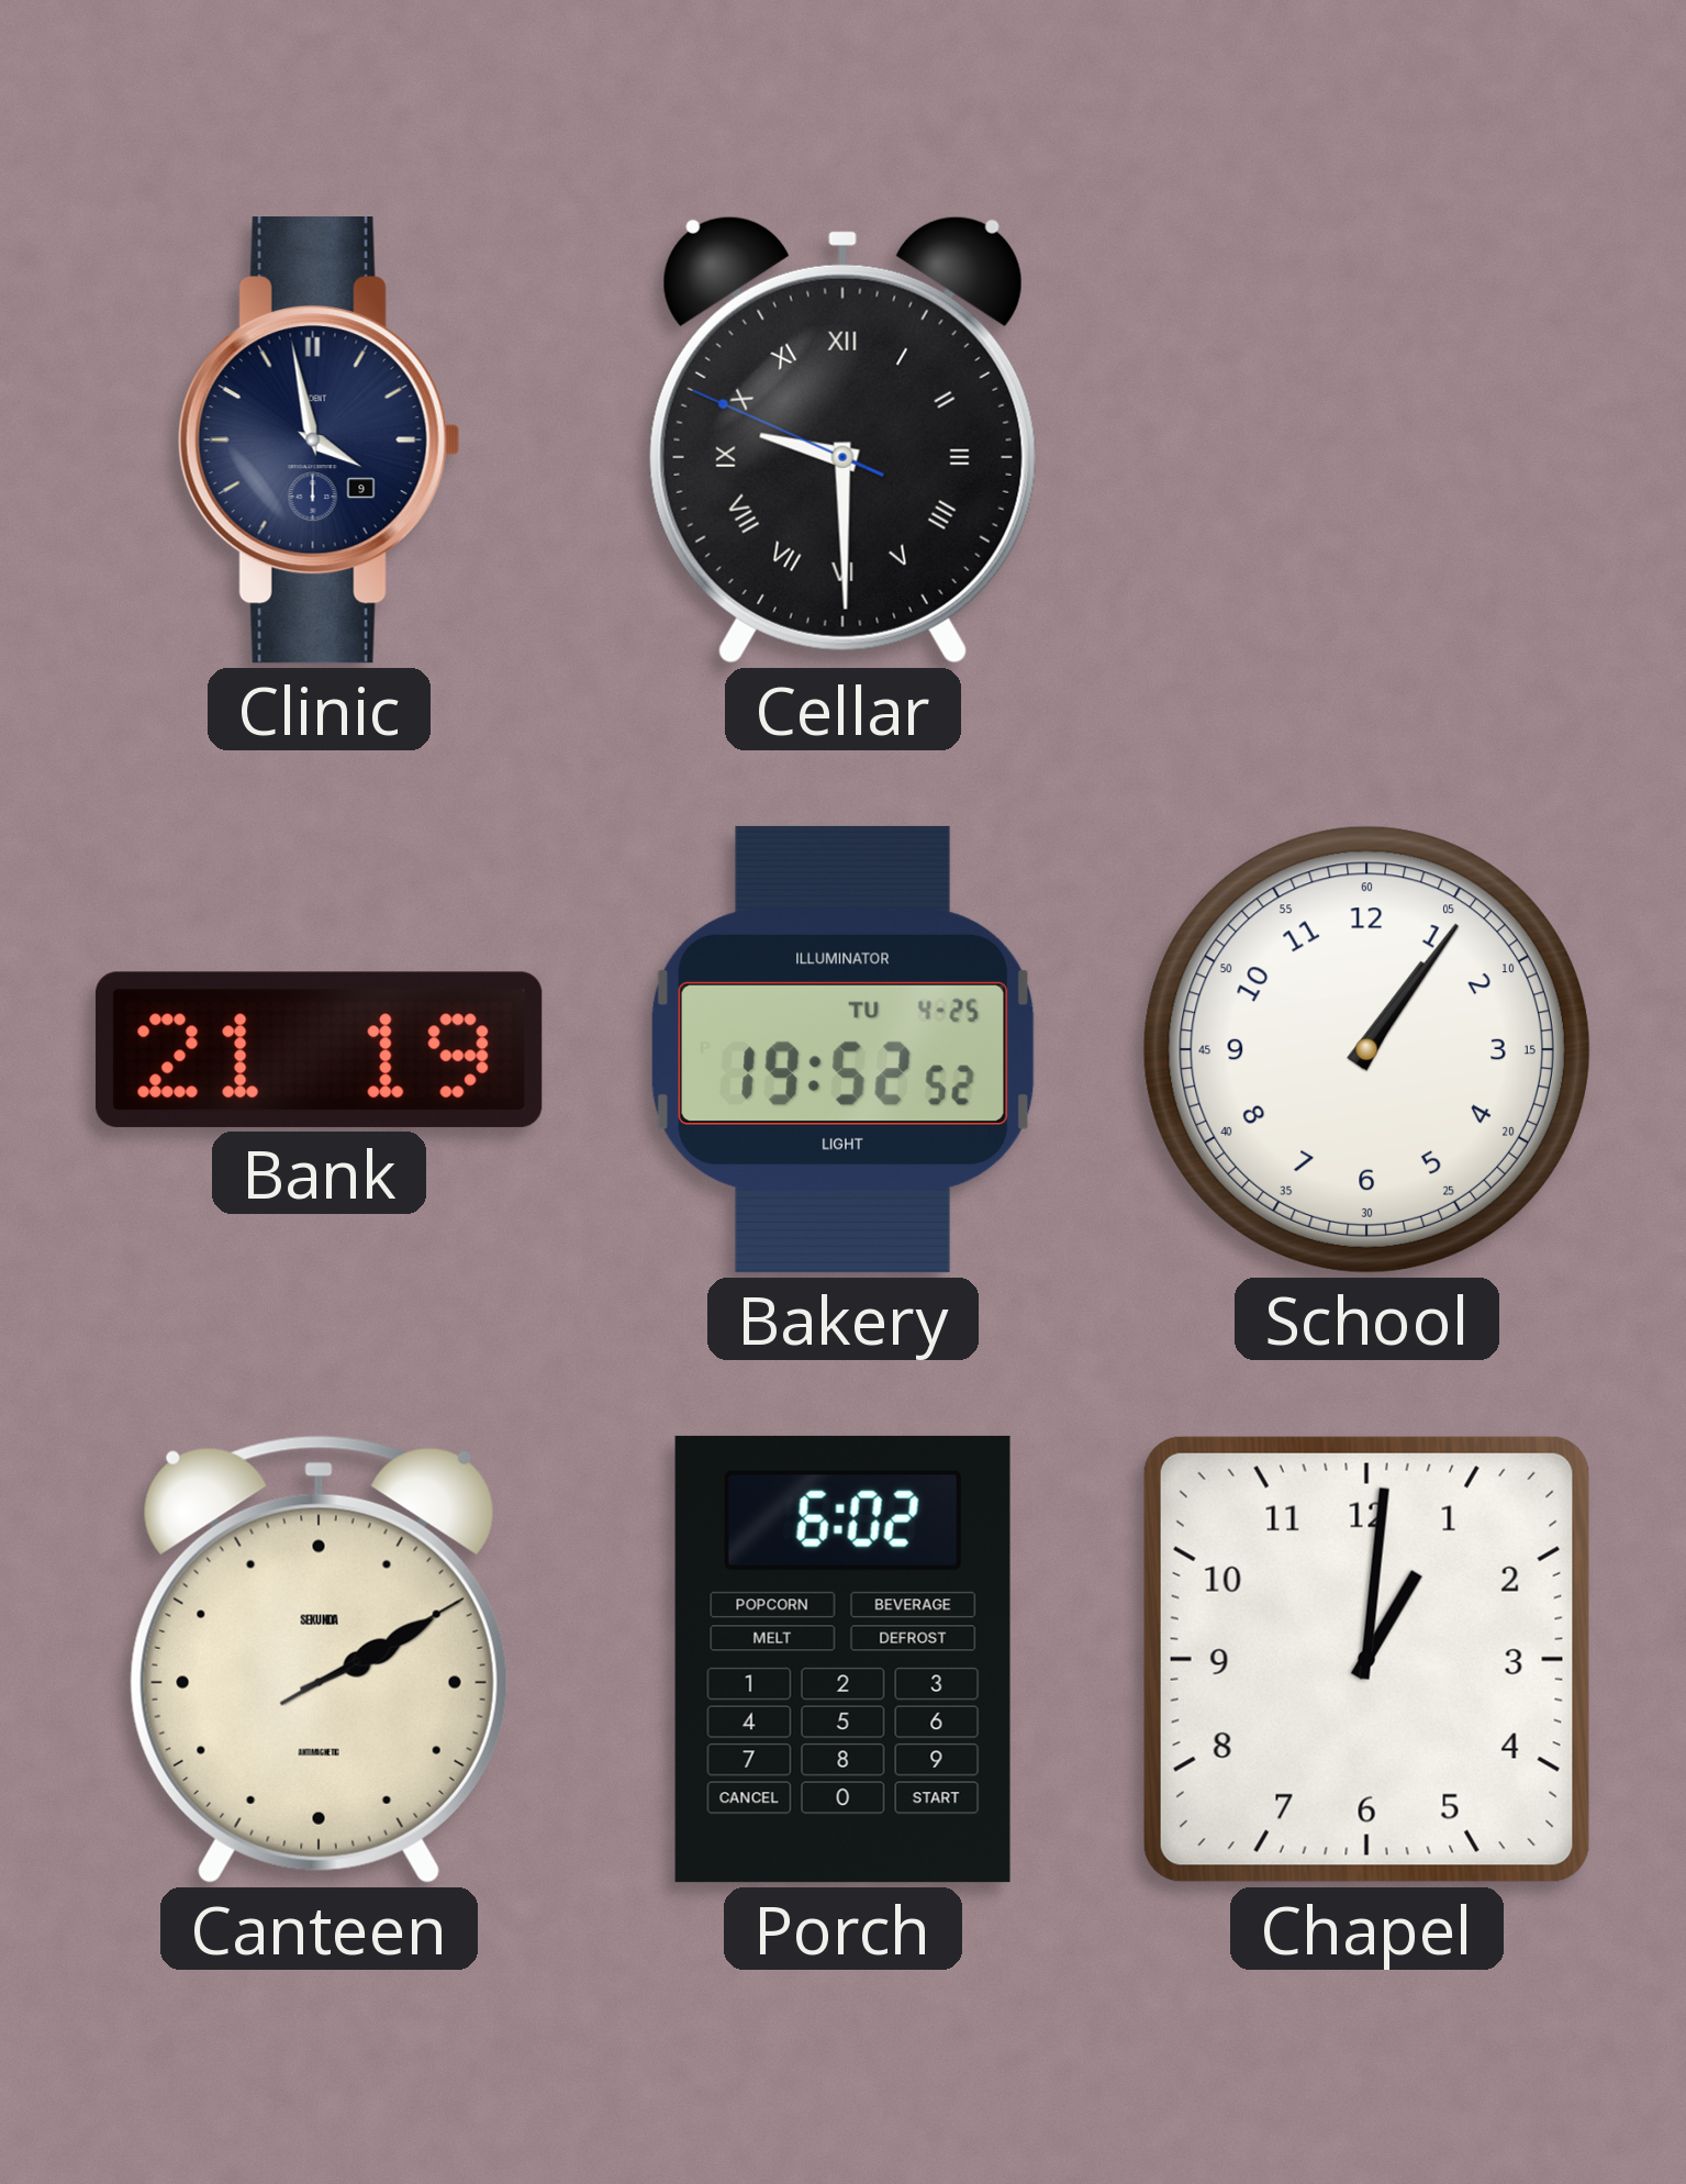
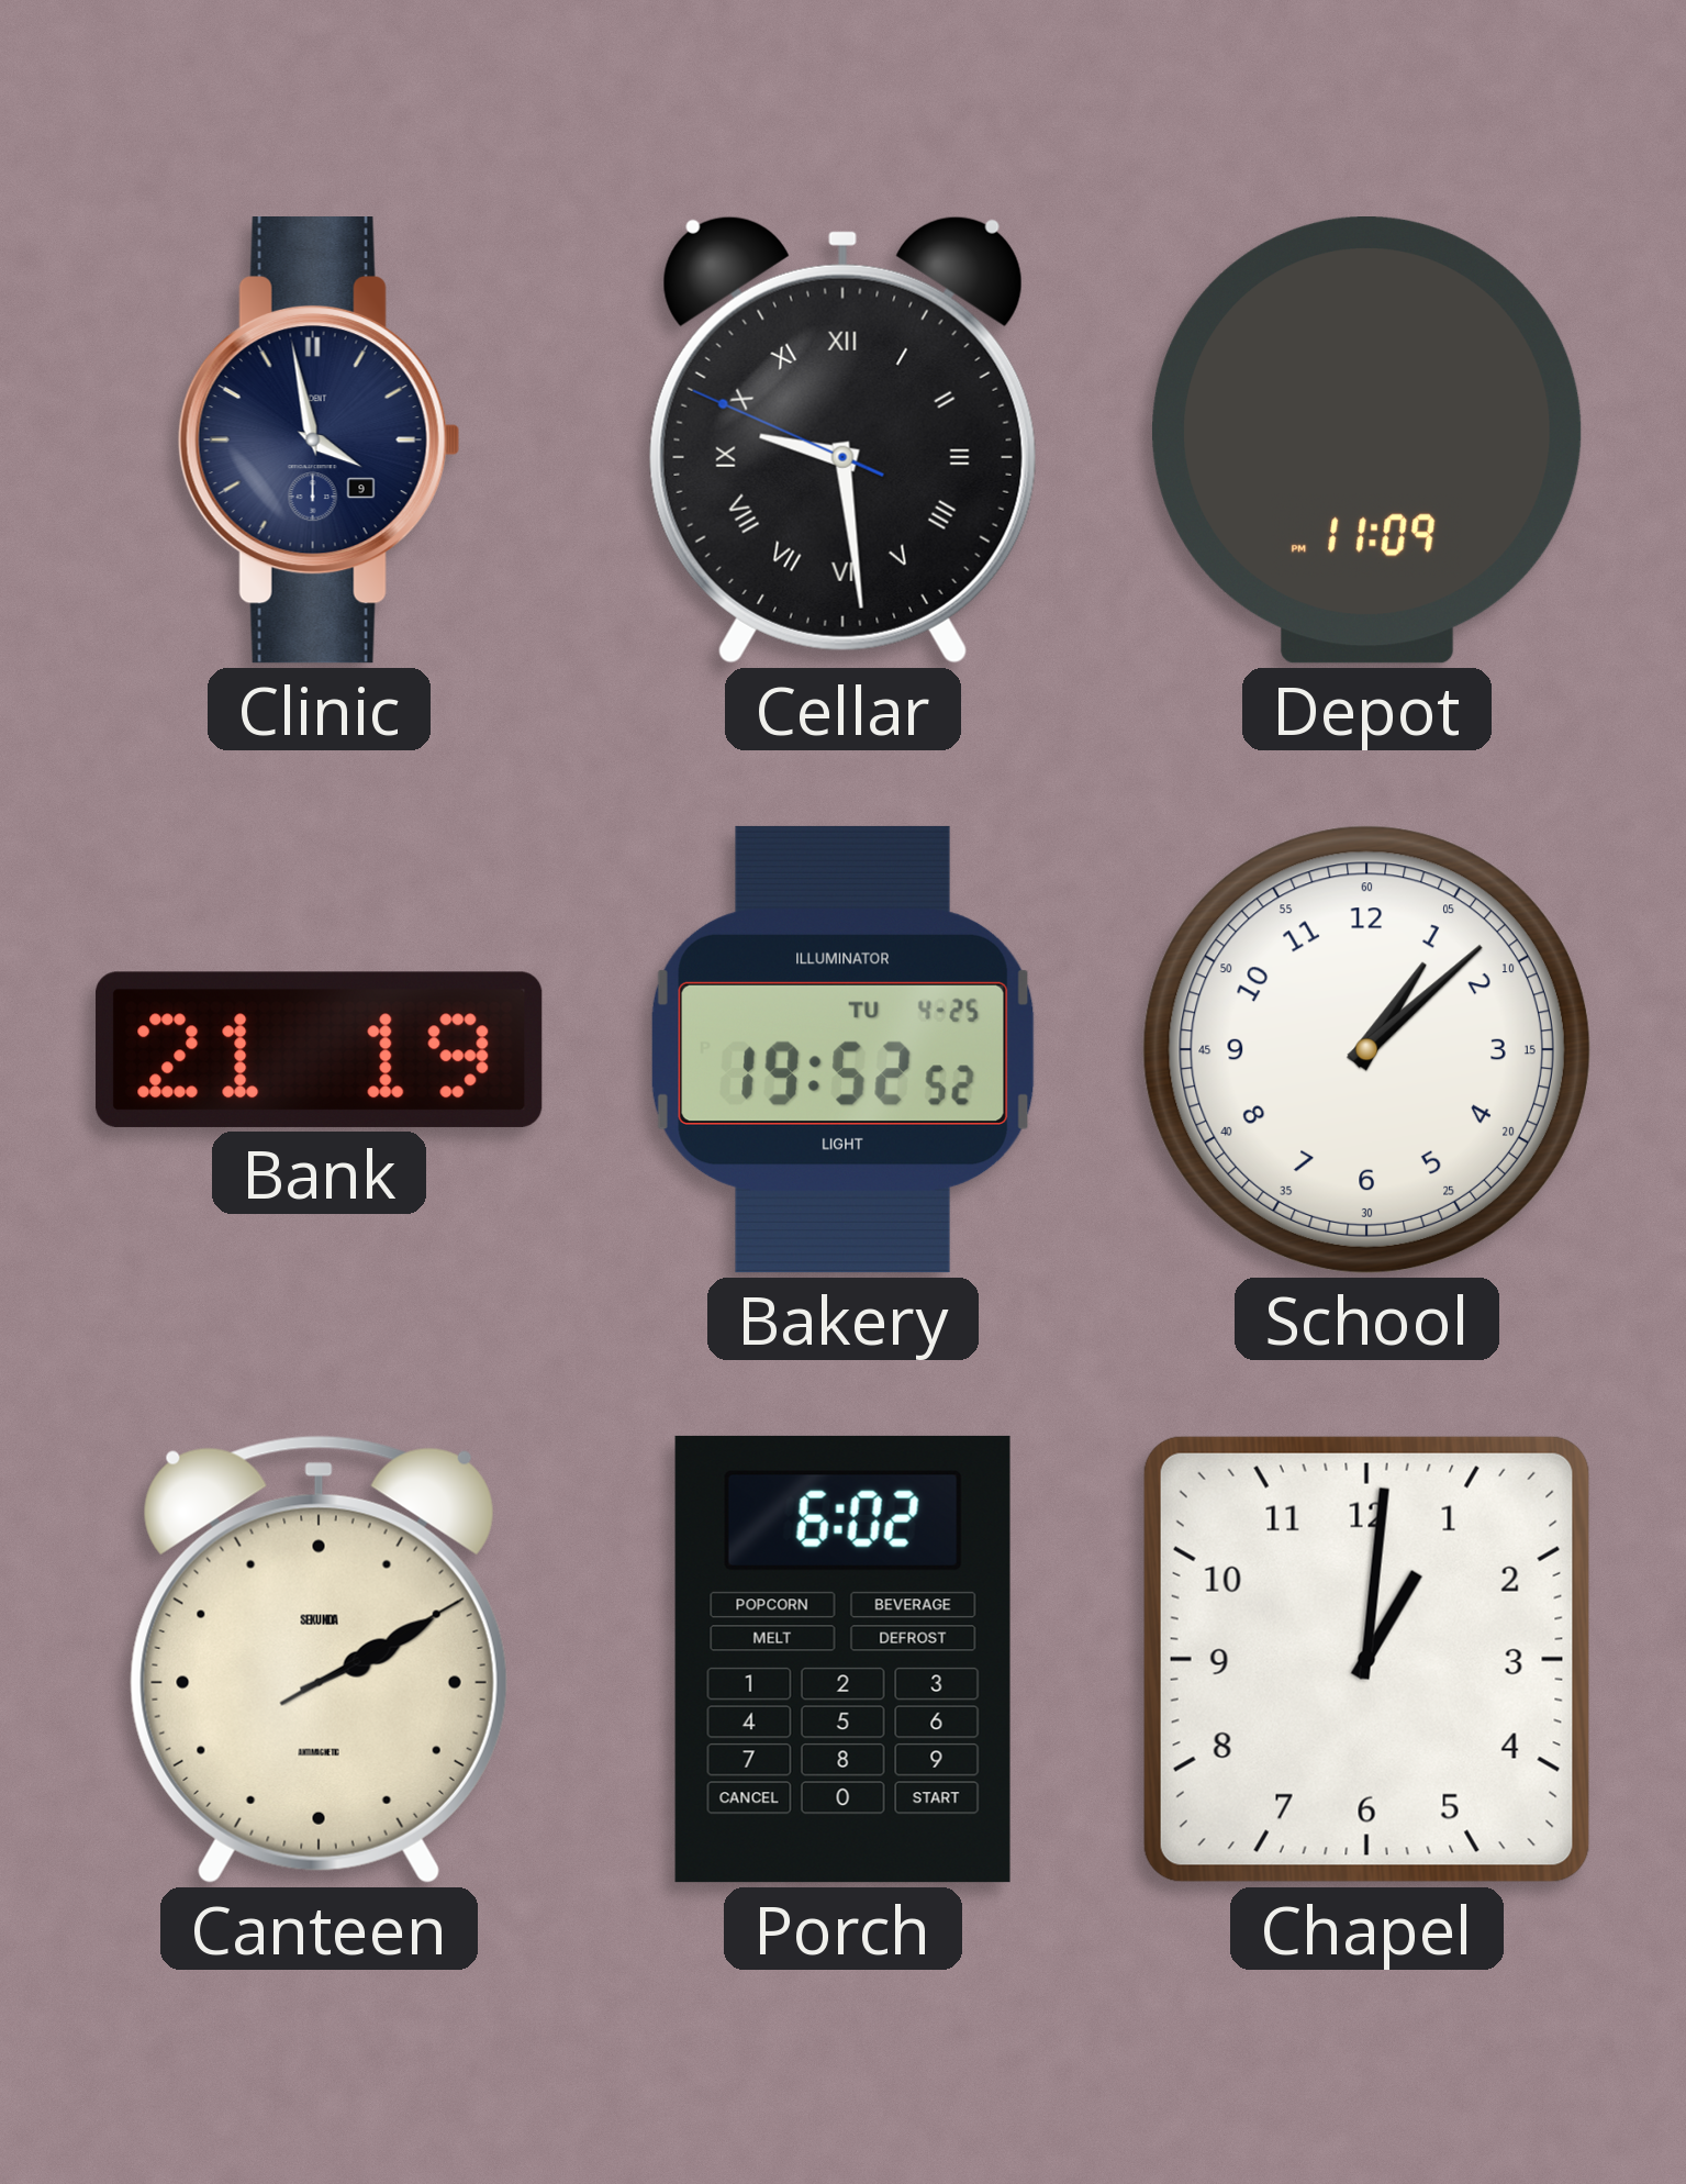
Cellar: 9:29 -> 9:28
Depot: none -> 11:09
School: 1:06 -> 1:08
